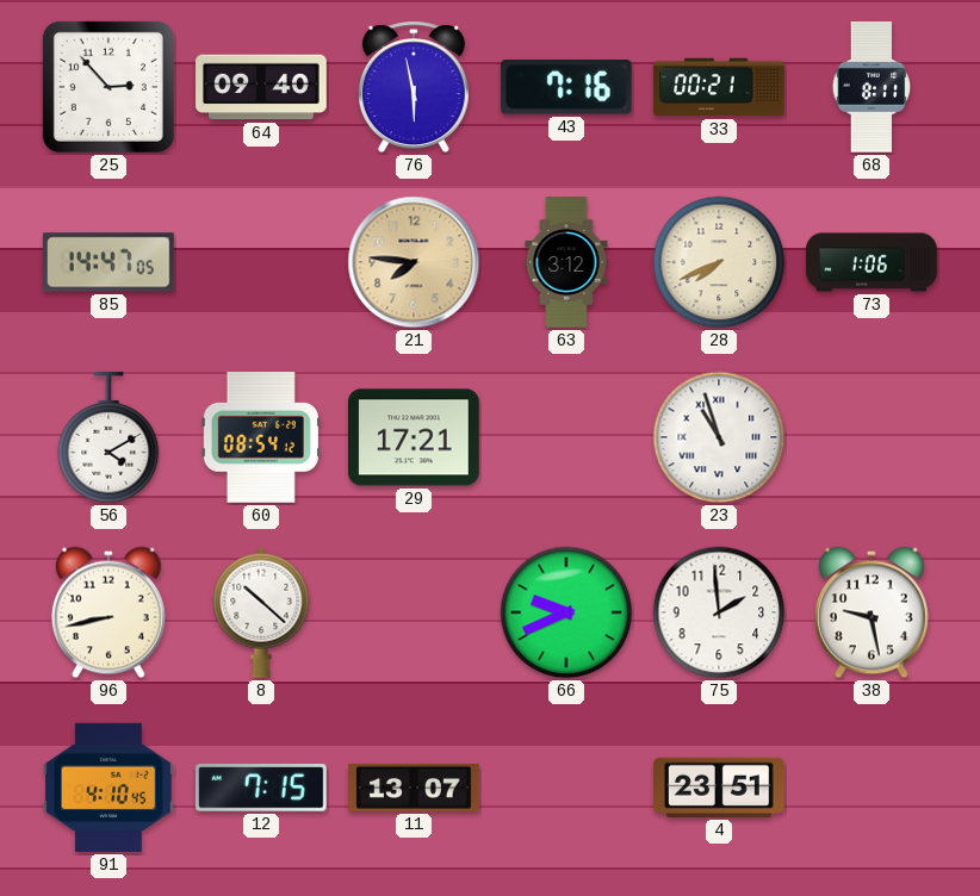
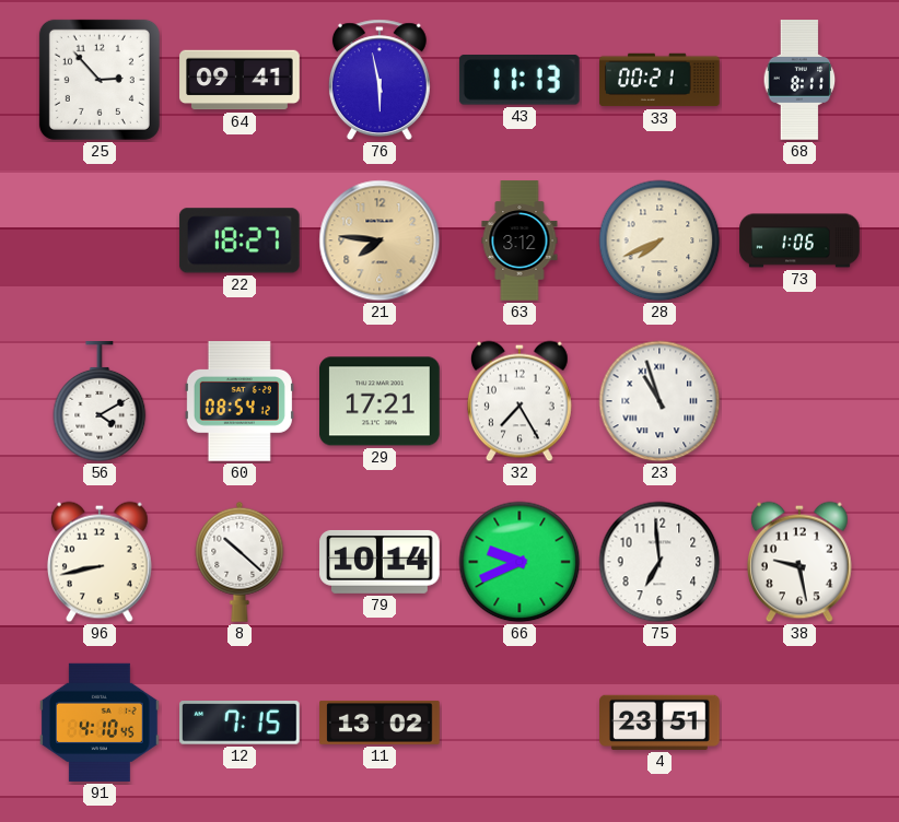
64: 09:40 -> 09:41
43: 7:16 -> 11:13
85: 14:47 -> none
22: none -> 18:27
32: none -> 7:25
79: none -> 10:14
75: 1:59 -> 6:59
11: 13:07 -> 13:02
